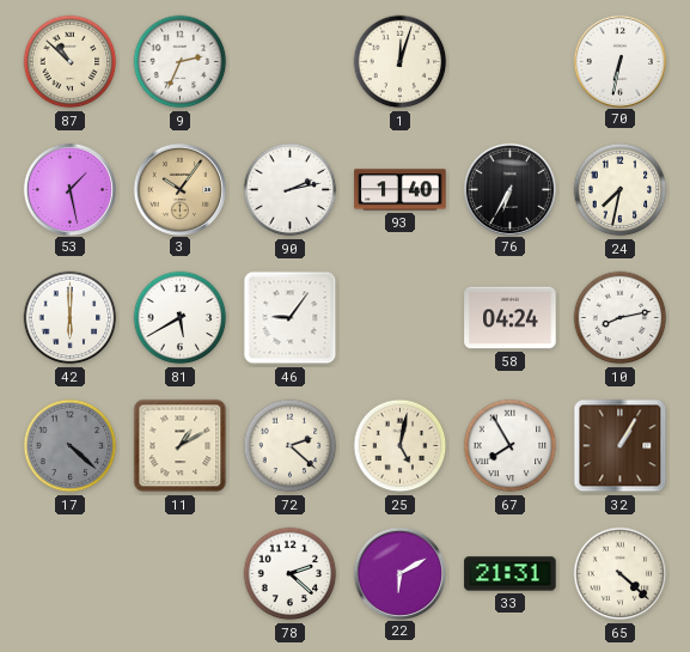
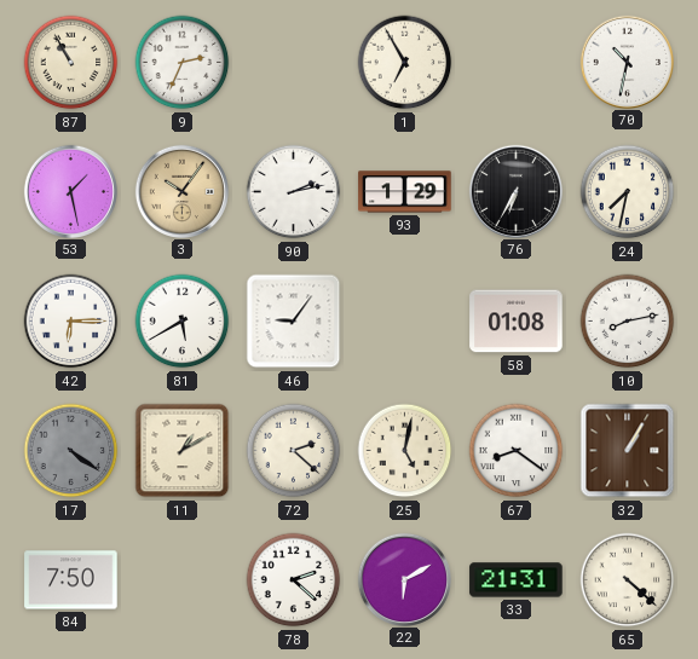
87: 10:52 -> 10:55
1: 12:03 -> 6:55
70: 6:32 -> 10:32
93: 1:40 -> 1:29
42: 6:00 -> 6:15
58: 04:24 -> 01:08
17: 4:22 -> 4:21
67: 7:55 -> 8:21
84: none -> 7:50
